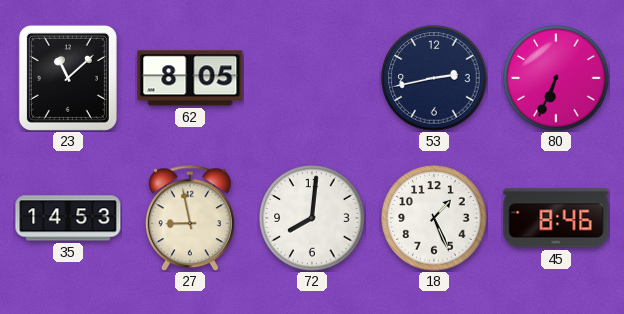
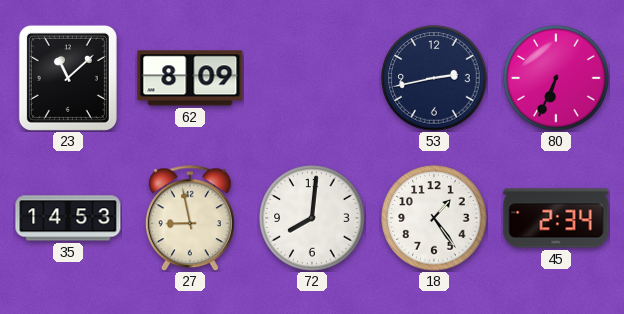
62: 8:05 -> 8:09
18: 1:26 -> 1:24
45: 8:46 -> 2:34
